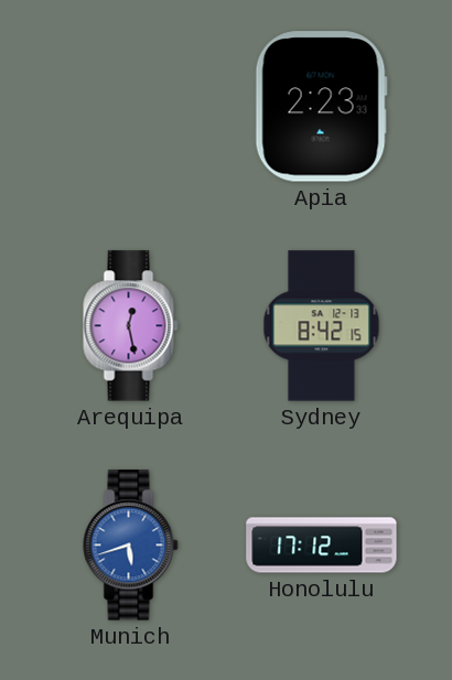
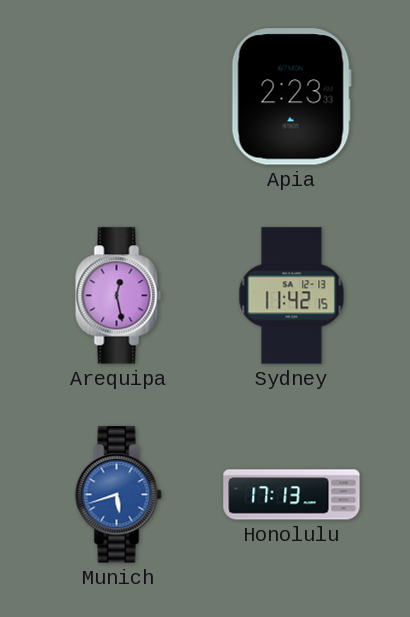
Sydney: 8:42 -> 11:42
Honolulu: 17:12 -> 17:13
